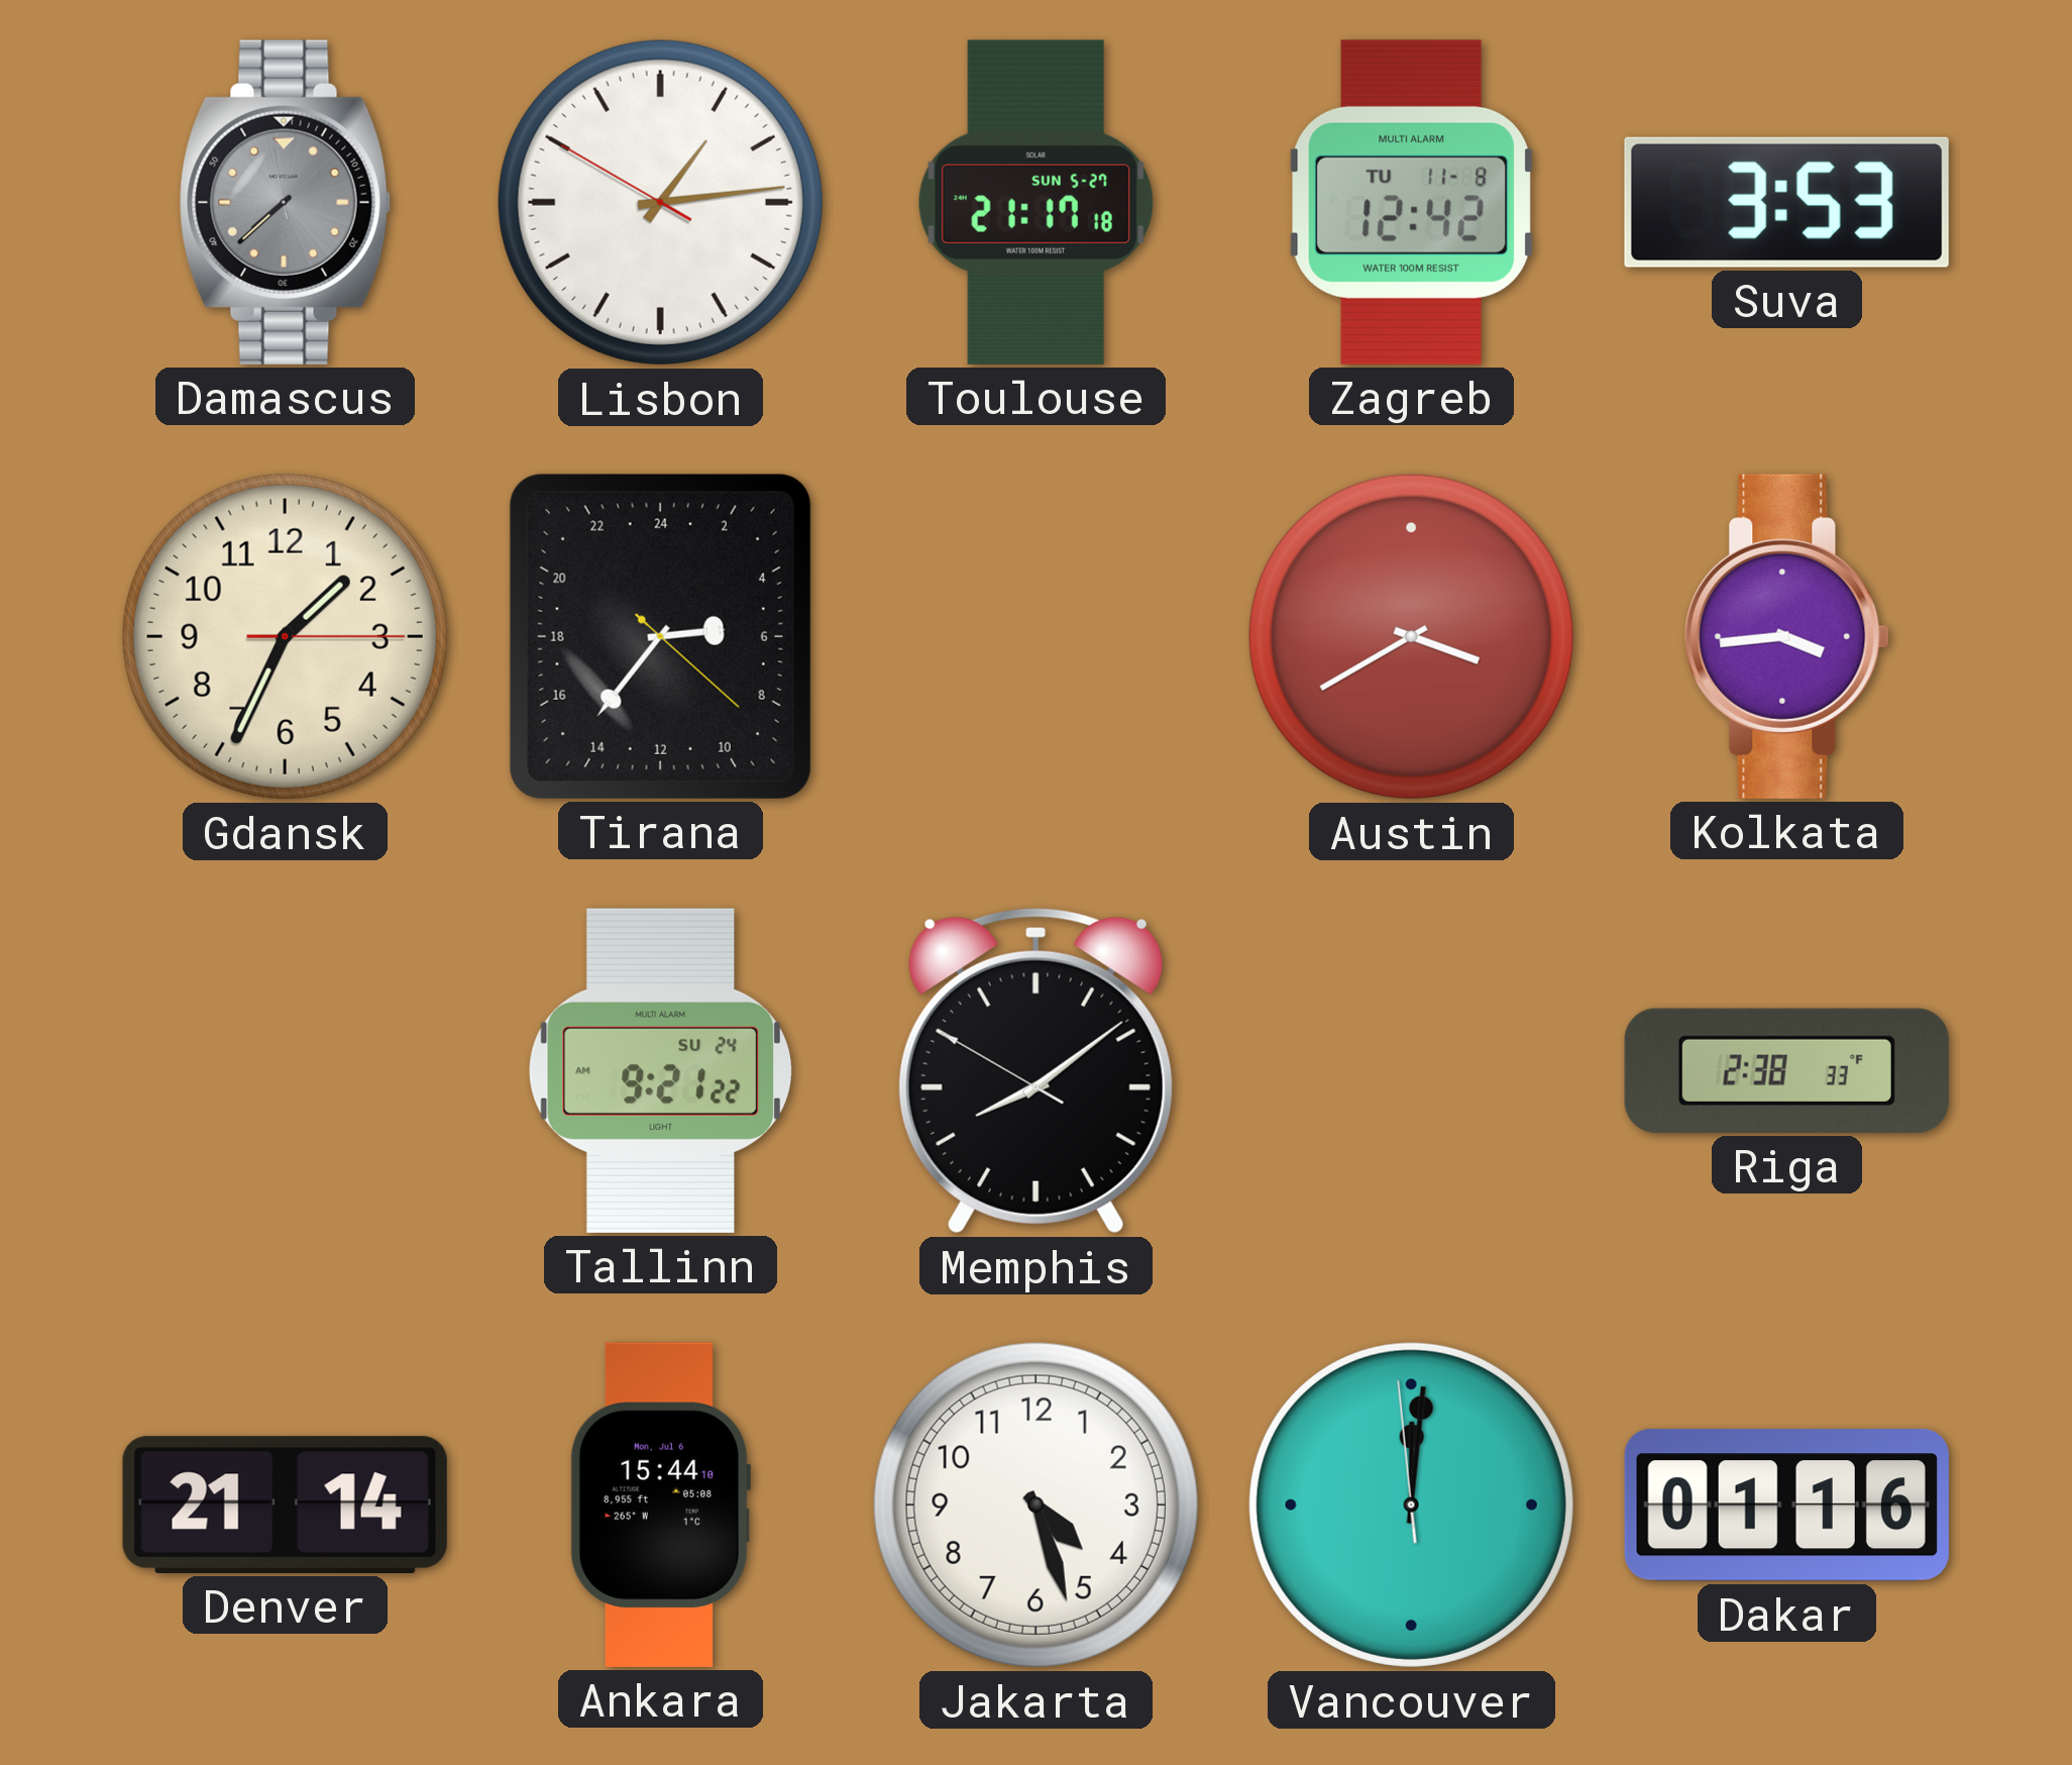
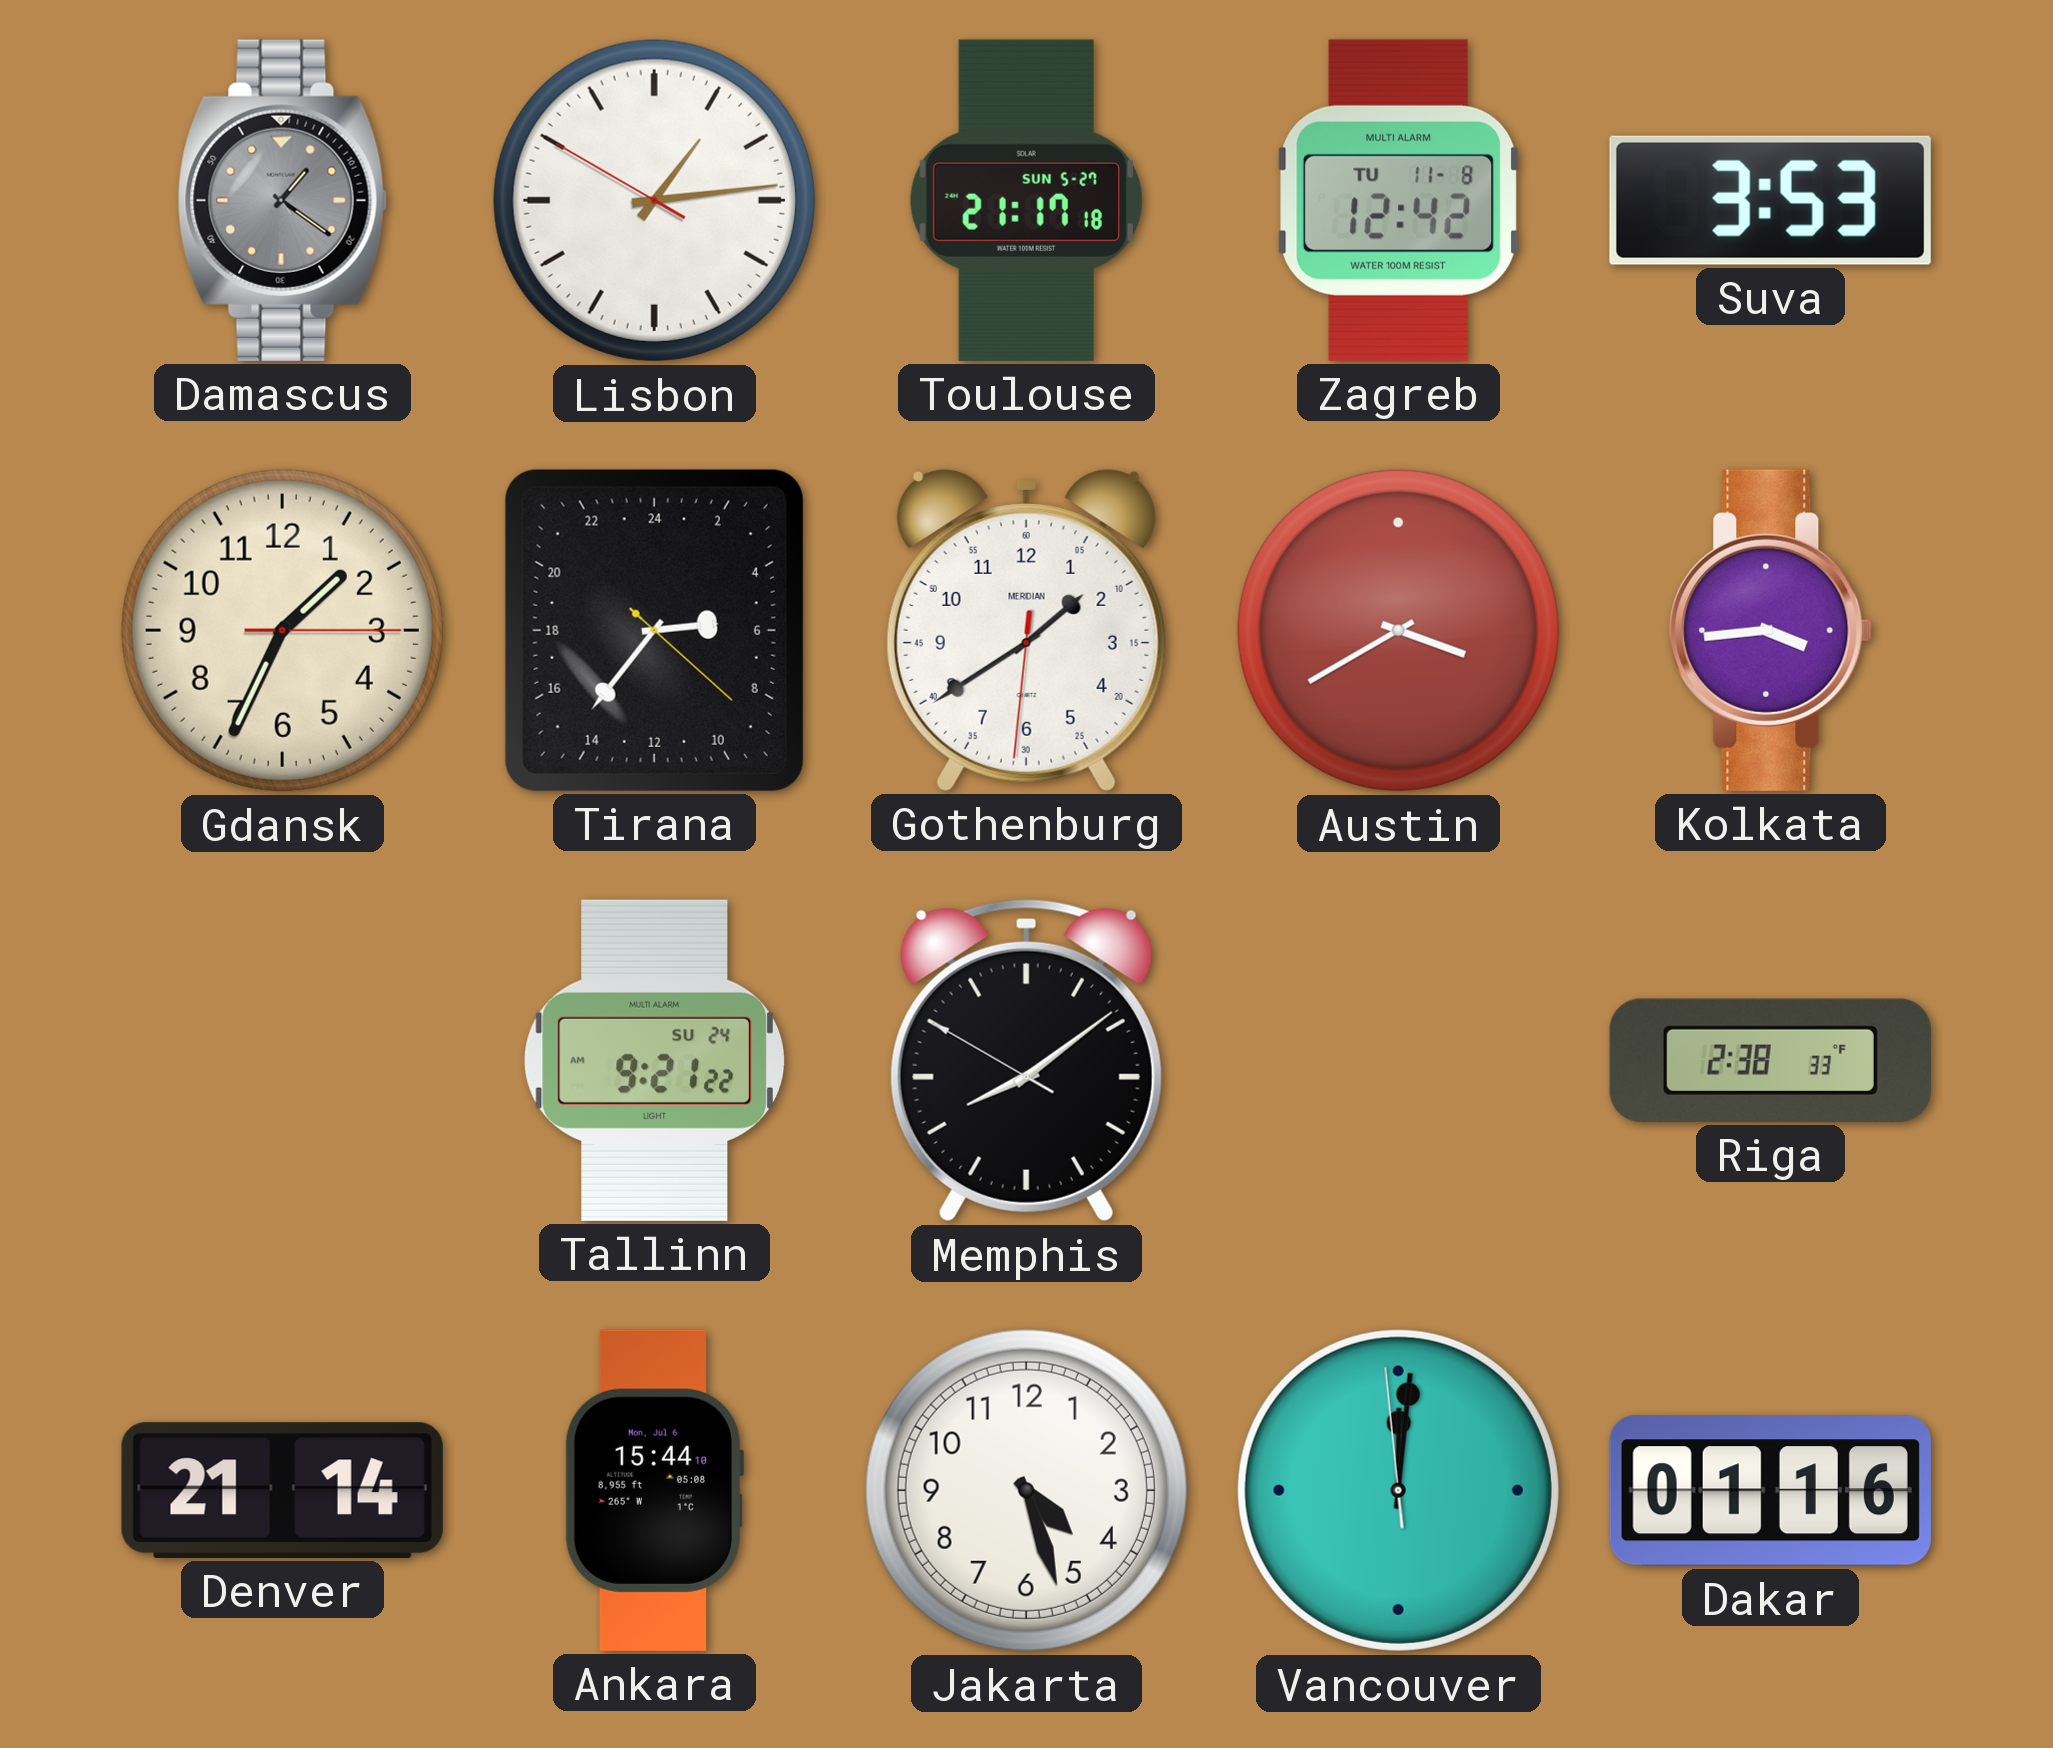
Damascus: 7:37 -> 1:20
Gothenburg: none -> 1:39
